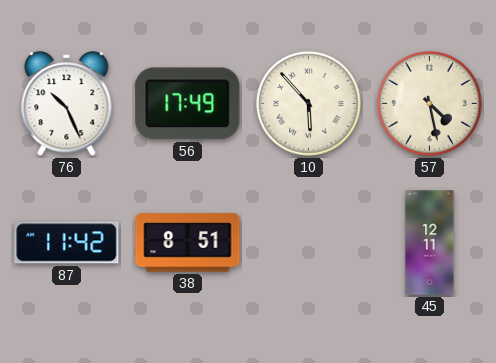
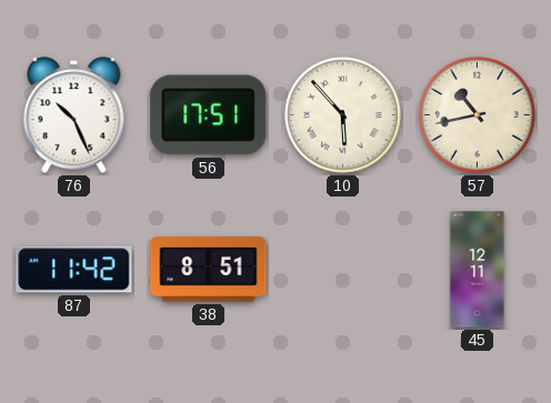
56: 17:49 -> 17:51
57: 4:28 -> 10:43
